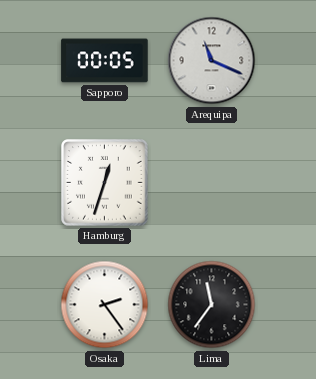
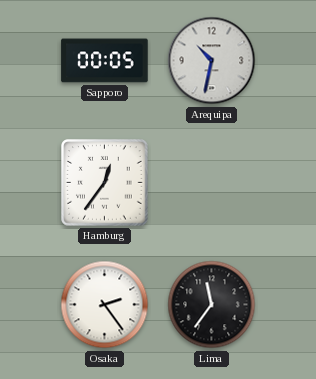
Arequipa: 11:19 -> 10:32
Hamburg: 12:33 -> 12:36
